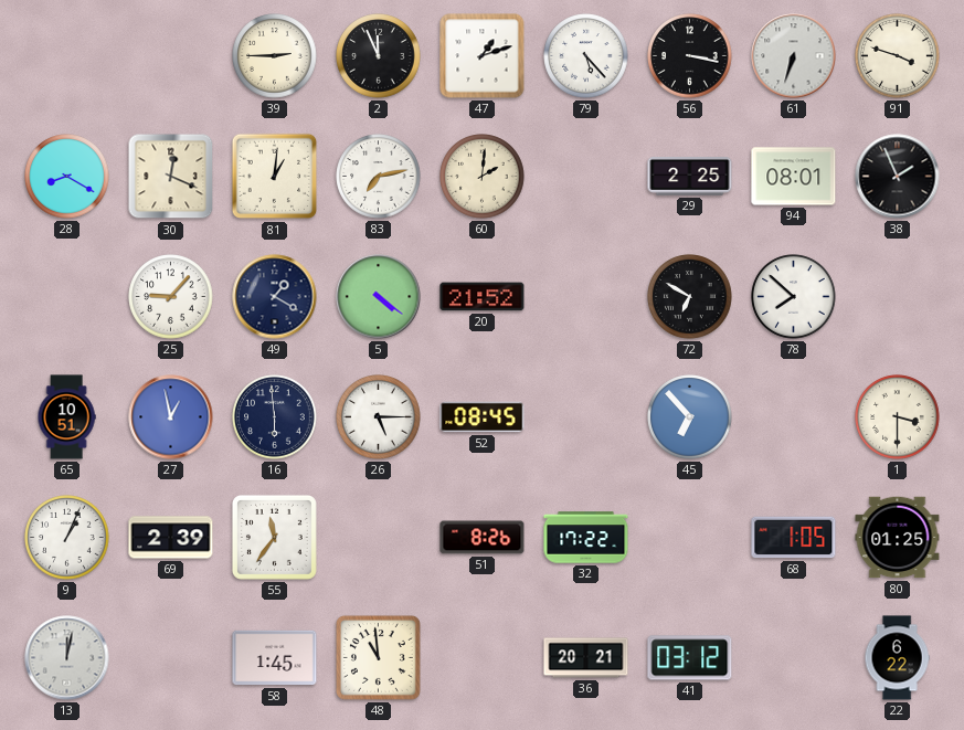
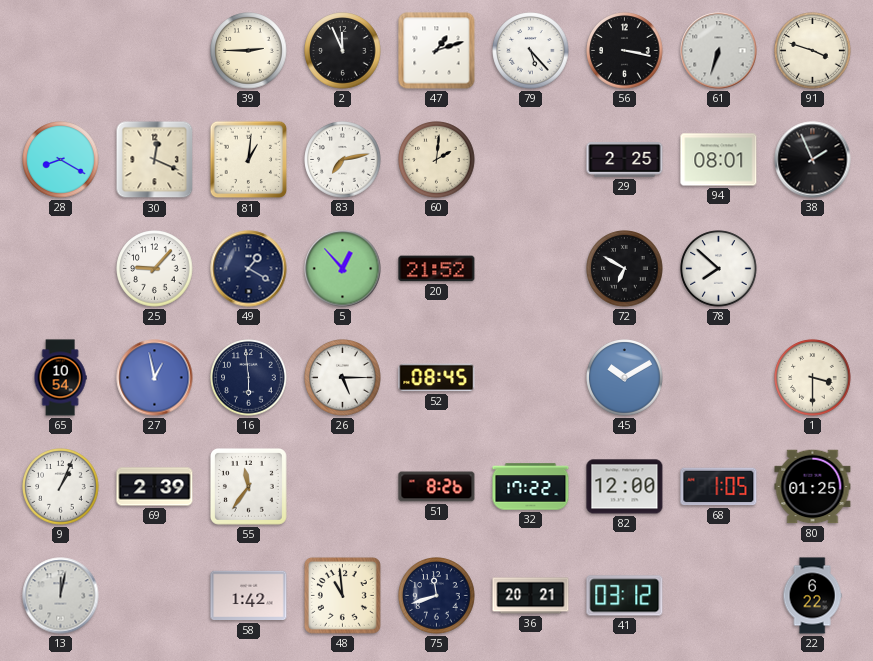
5: 4:21 -> 12:53
65: 10:51 -> 10:54
45: 6:53 -> 10:10
82: none -> 12:00
58: 1:45 -> 1:42
75: none -> 11:42
